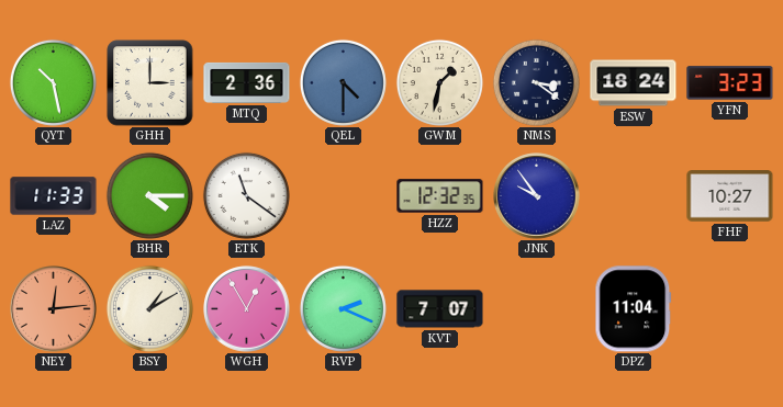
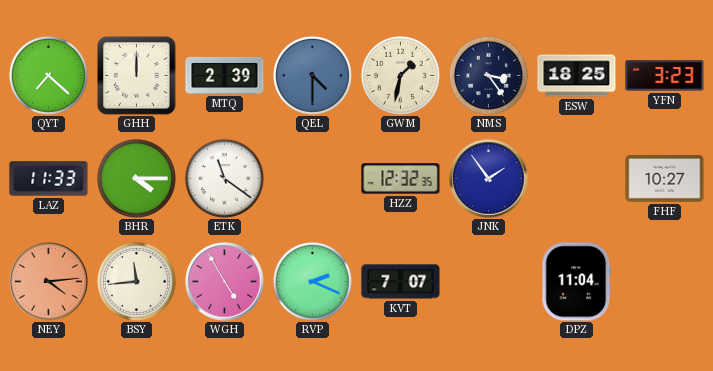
QYT: 10:28 -> 7:22
GHH: 3:00 -> 12:00
MTQ: 2:36 -> 2:39
NMS: 3:21 -> 3:24
ESW: 18:24 -> 18:25
JNK: 9:54 -> 1:54
NEY: 12:14 -> 4:14
BSY: 1:10 -> 11:44
WGH: 12:55 -> 4:55
